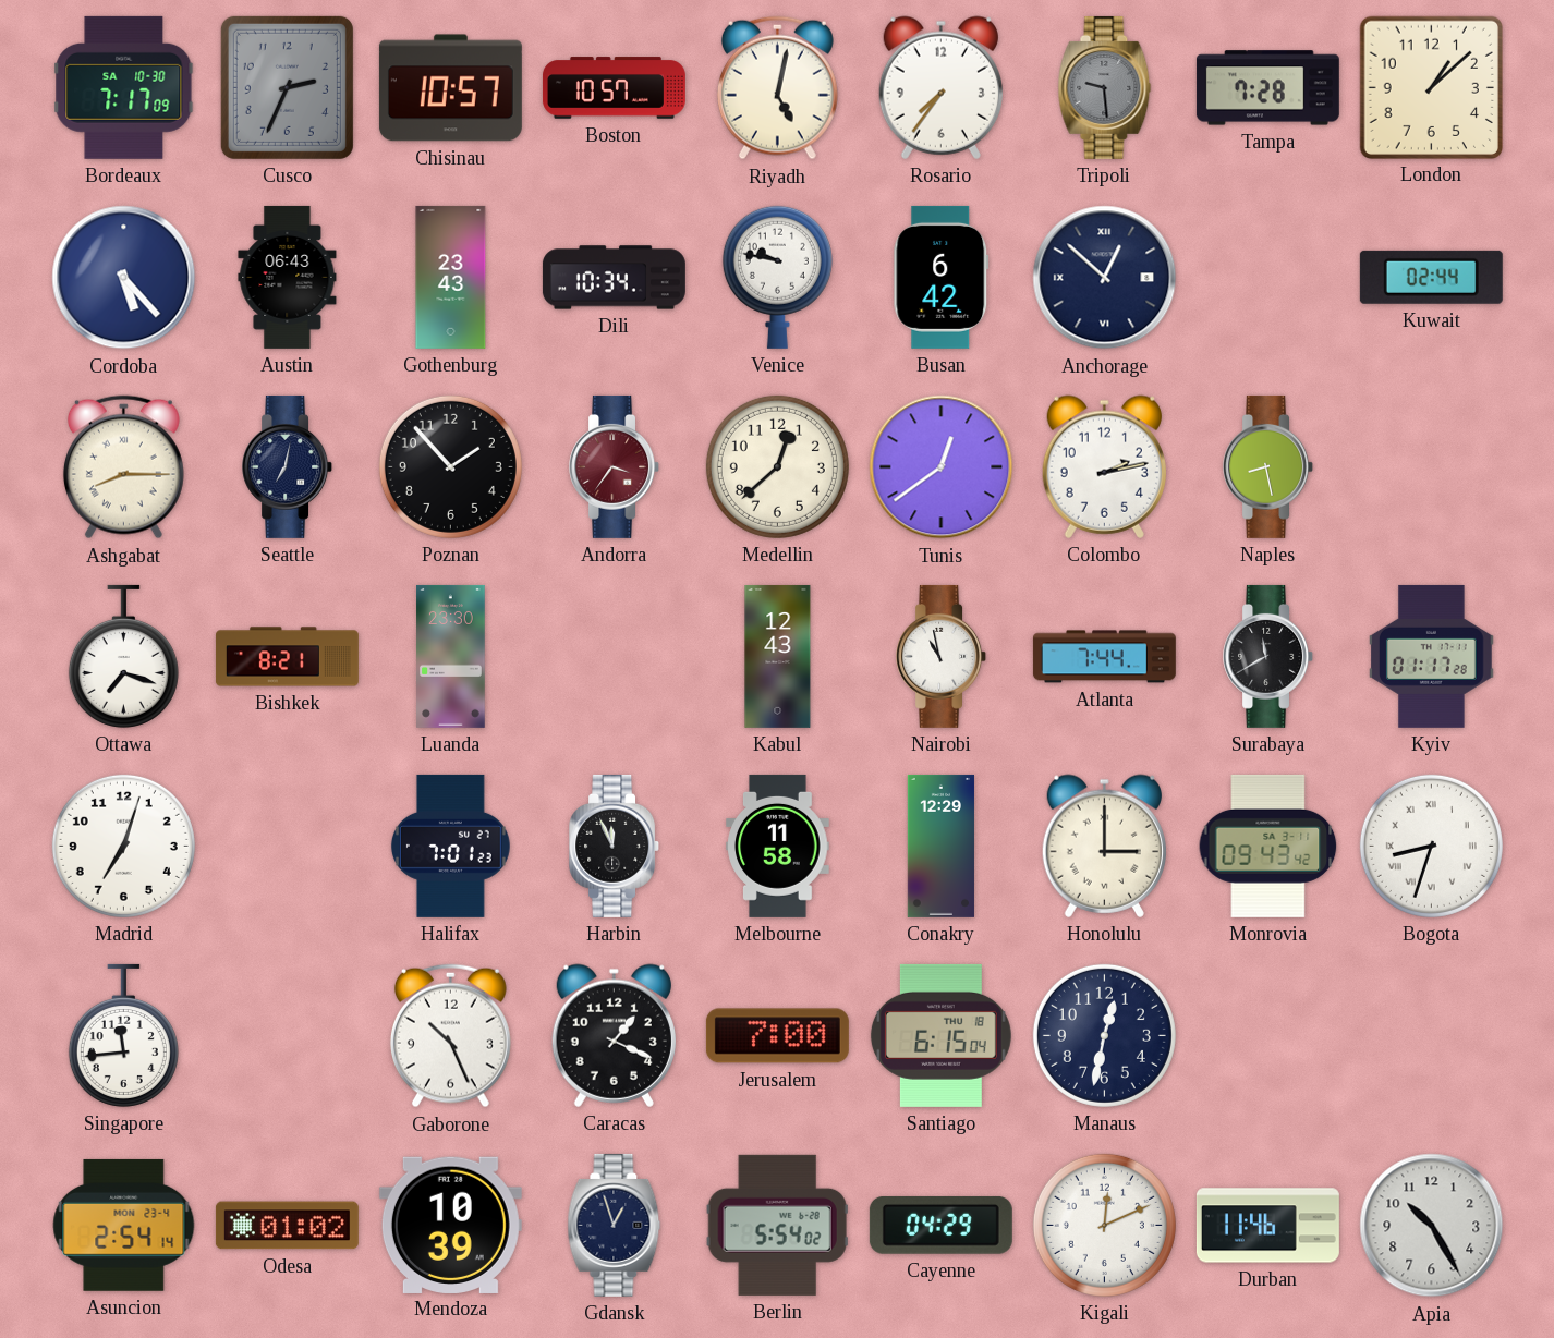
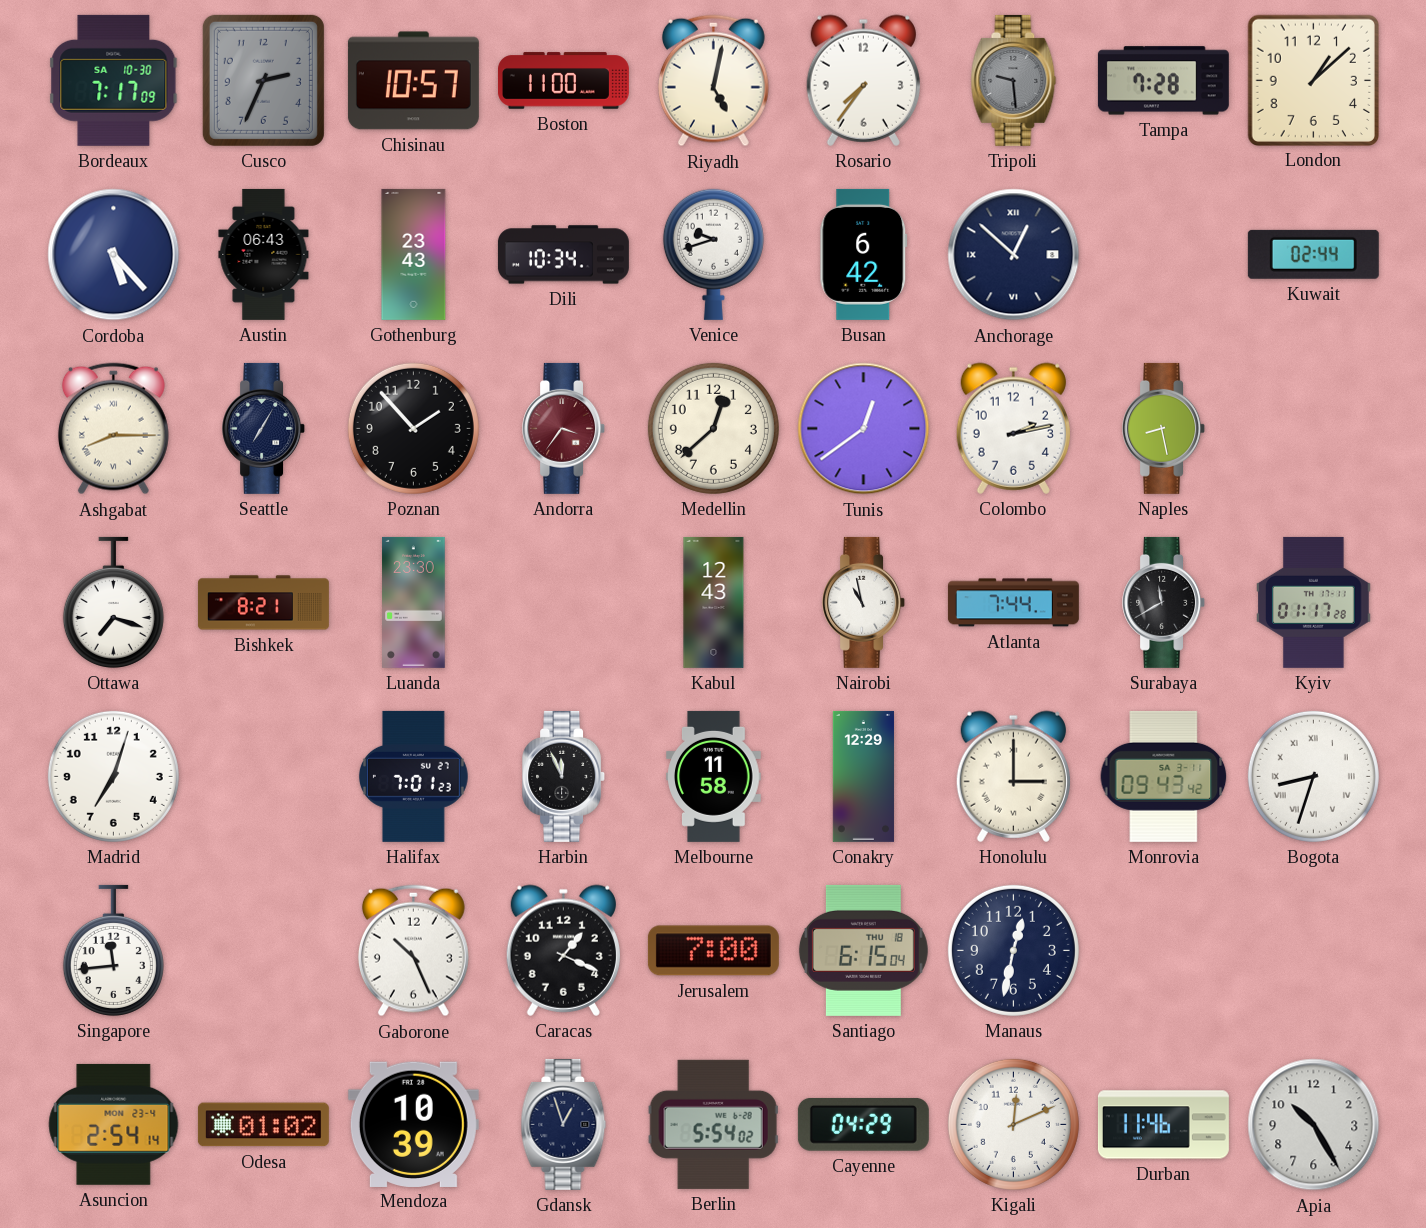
Boston: 10:57 -> 11:00
Venice: 9:47 -> 9:42
Seattle: 7:02 -> 7:05
